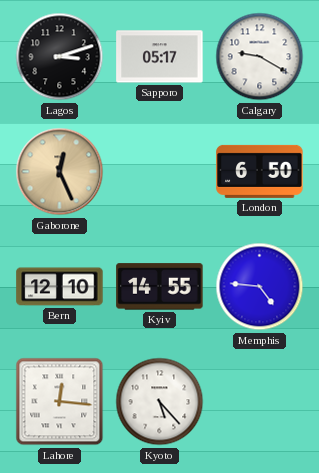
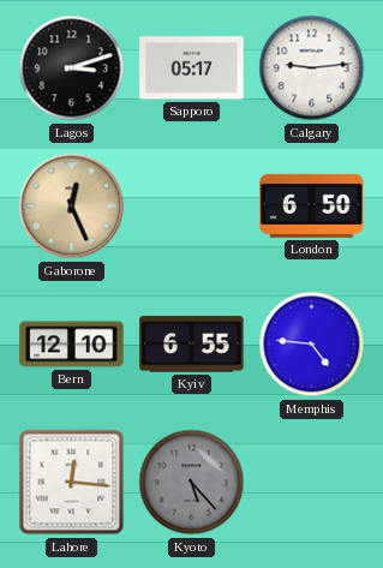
Calgary: 9:20 -> 9:14
Kyiv: 14:55 -> 6:55
Kyoto dial: white -> grey
